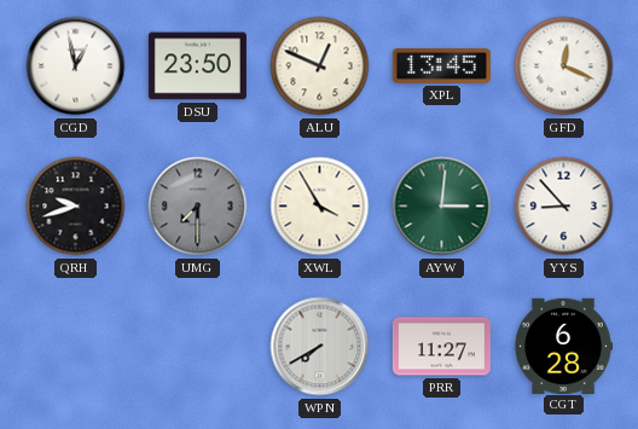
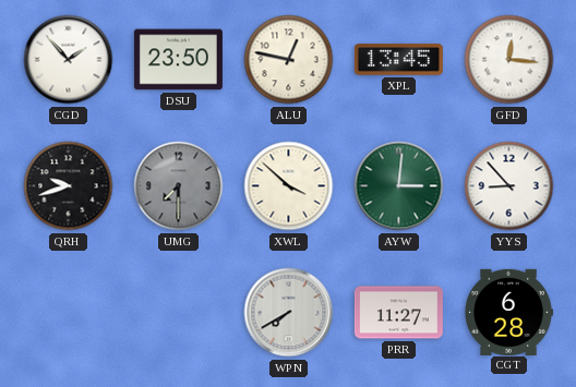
CGD: 12:58 -> 1:53
ALU: 12:49 -> 12:47
GFD: 12:19 -> 12:16
XWL: 3:55 -> 3:52
